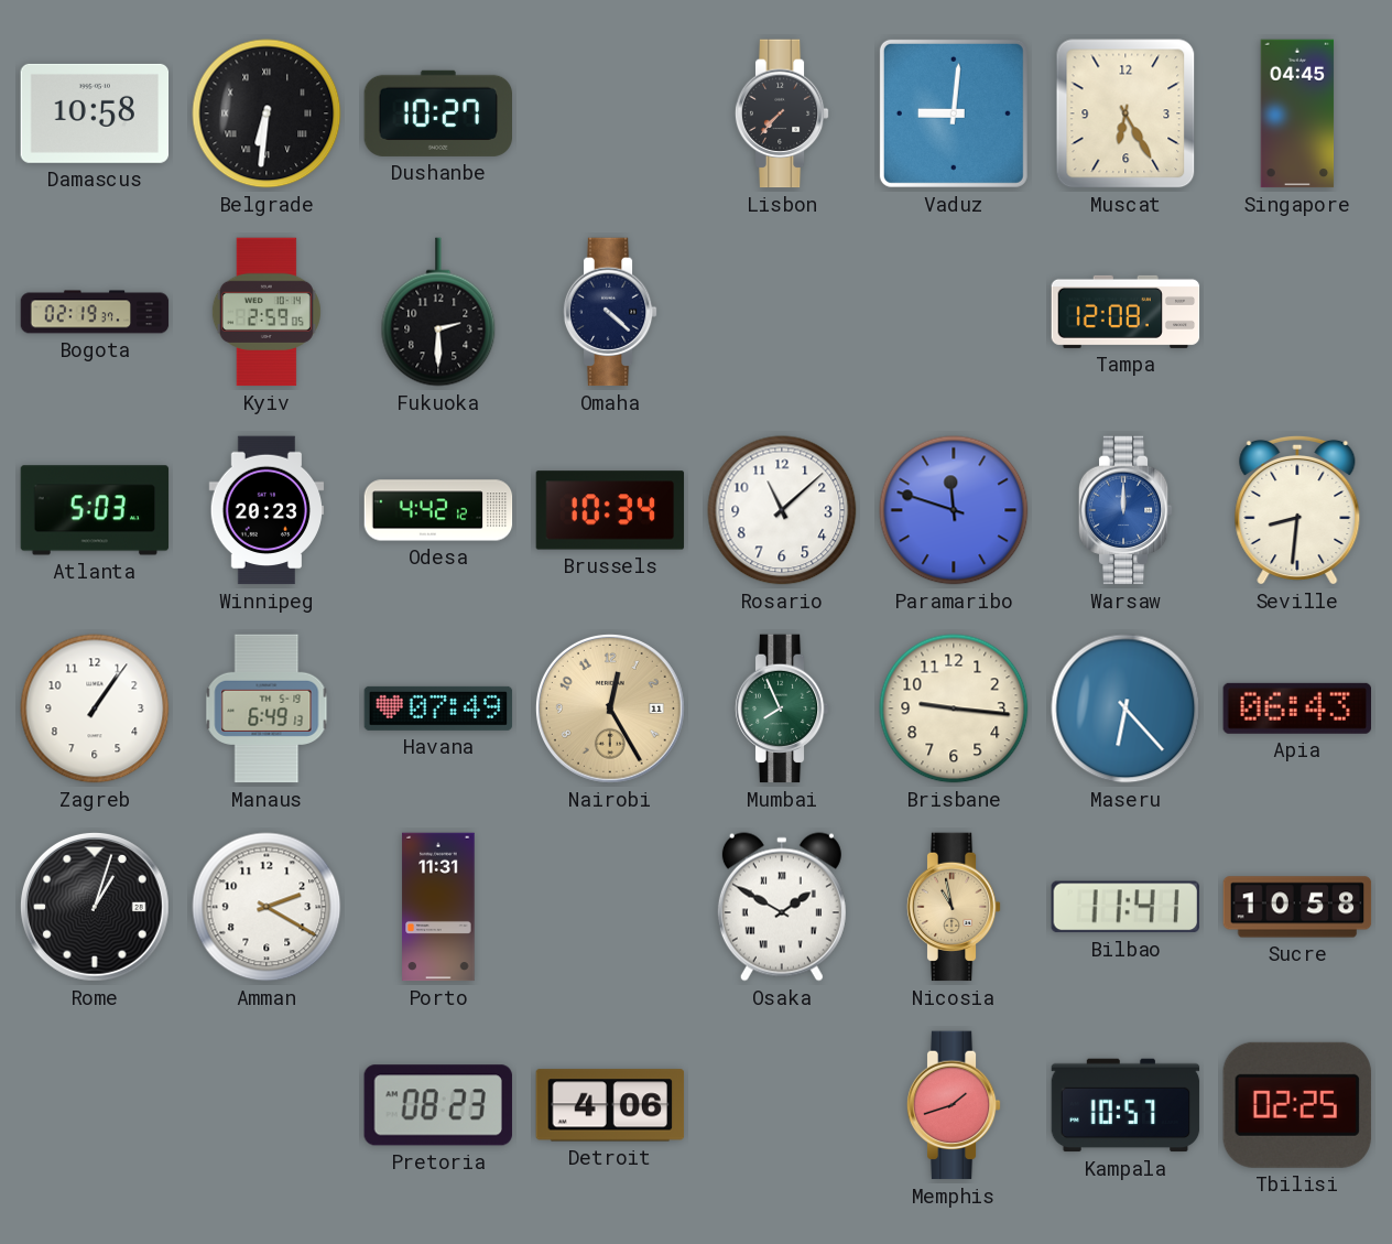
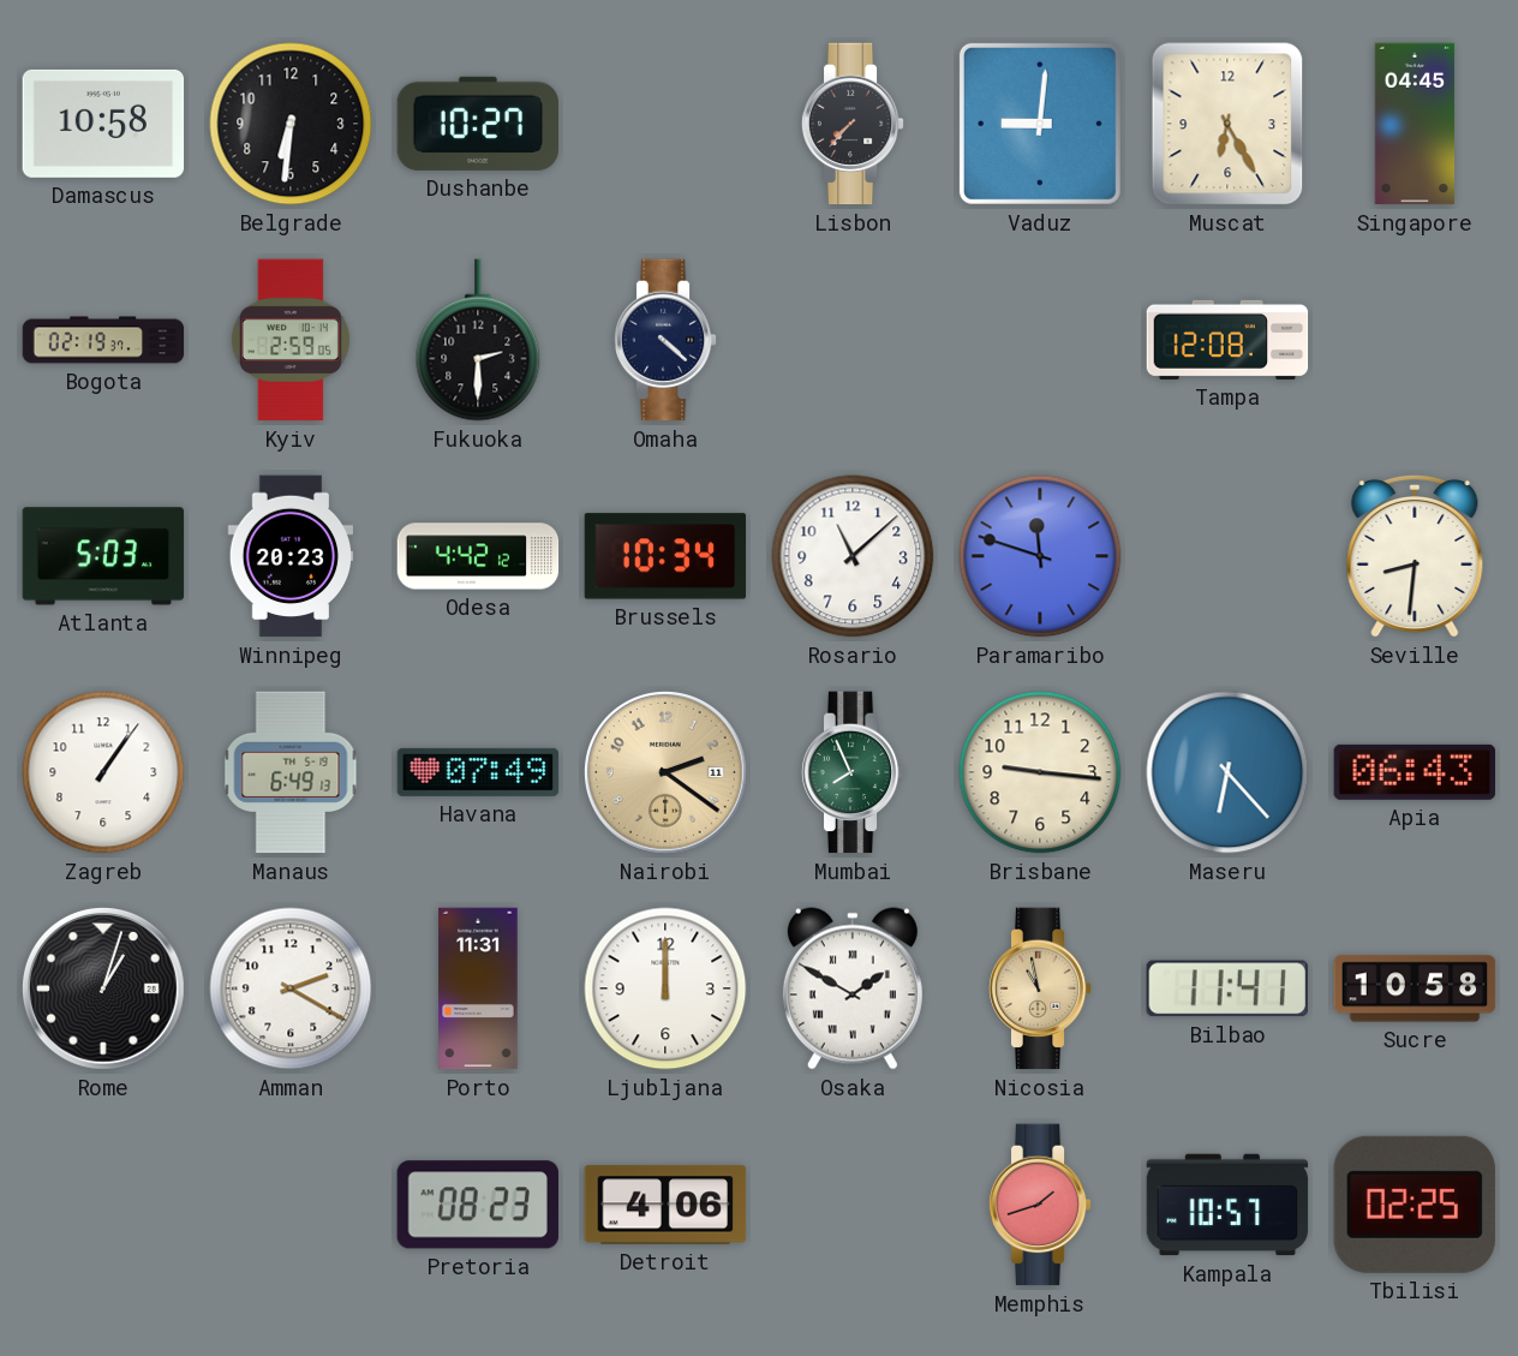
Belgrade numerals: Roman -> Arabic
Warsaw: 12:00 -> none
Nairobi: 12:25 -> 2:21
Ljubljana: none -> 12:00
